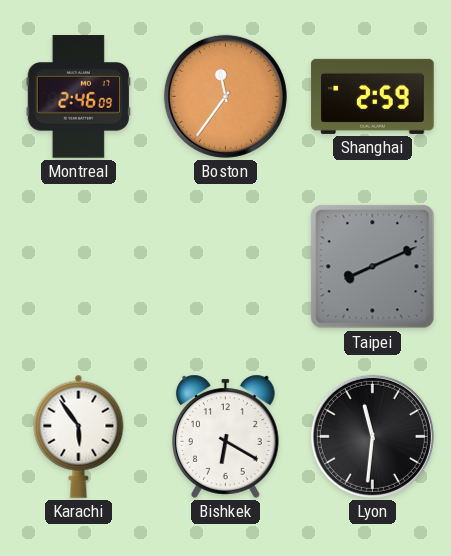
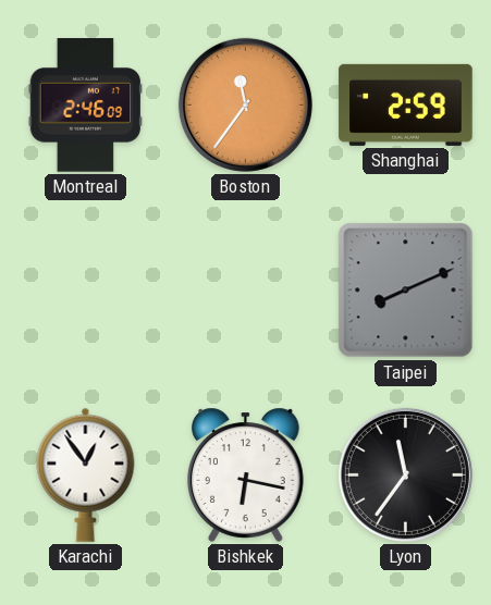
Karachi: 5:54 -> 12:54
Bishkek: 6:20 -> 6:17
Lyon: 11:31 -> 11:36
